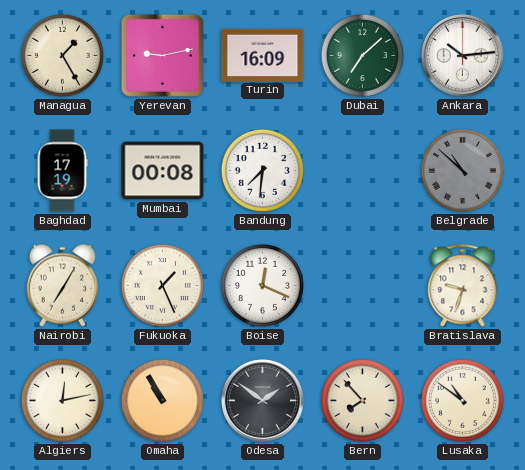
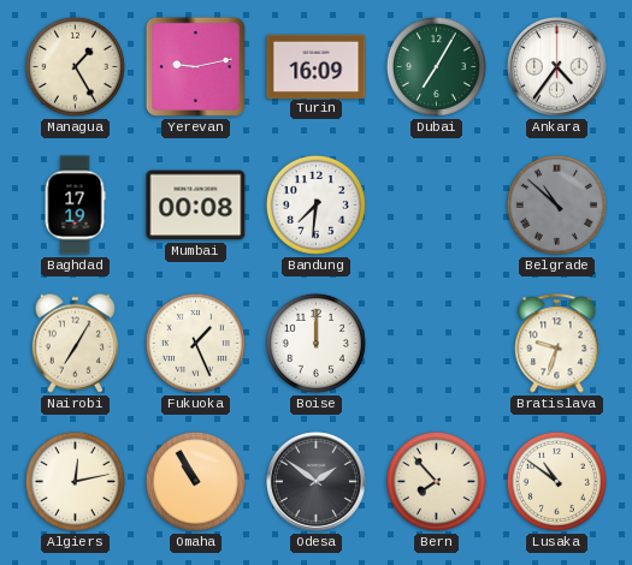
Dubai: 7:08 -> 7:05
Ankara: 10:14 -> 4:36
Boise: 12:19 -> 12:00
